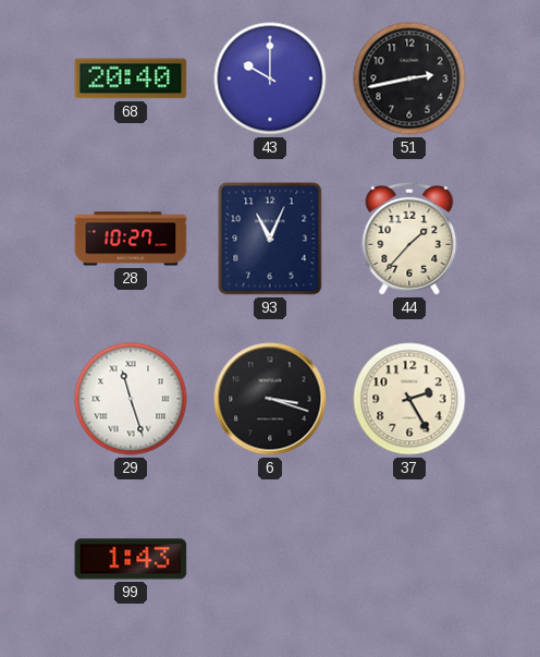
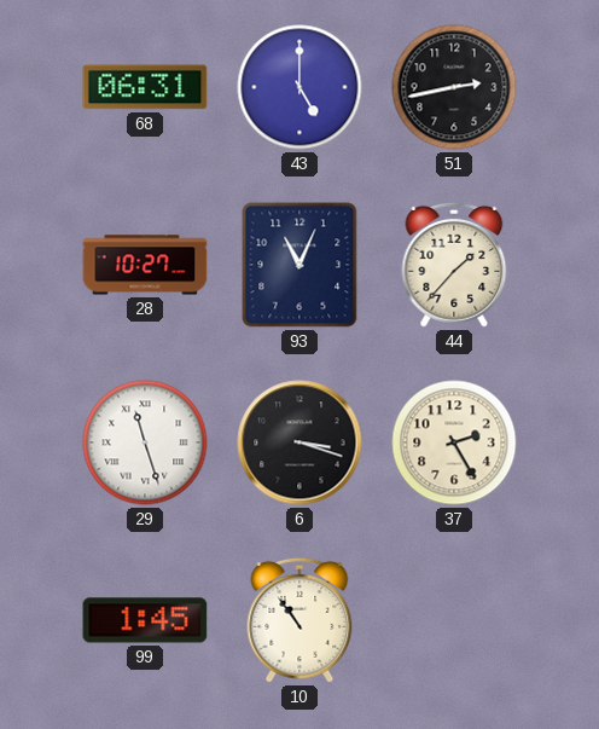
68: 20:40 -> 06:31
43: 10:00 -> 5:00
99: 1:43 -> 1:45
10: none -> 10:54
